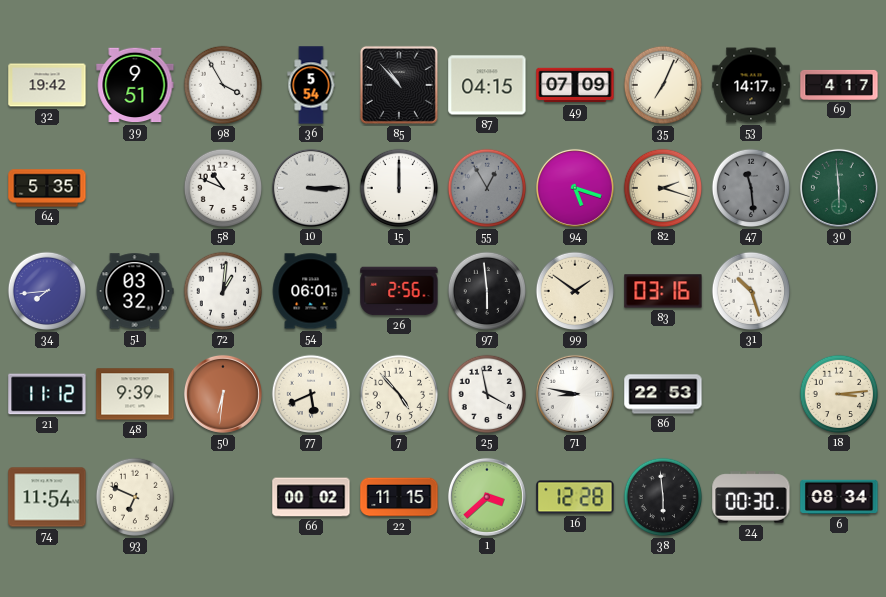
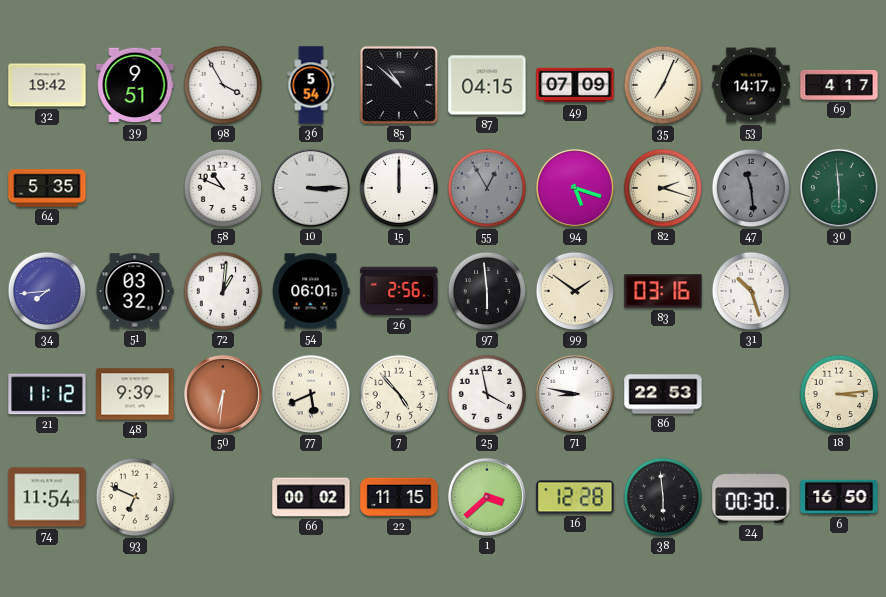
85: 10:53 -> 10:52
6: 08:34 -> 16:50
